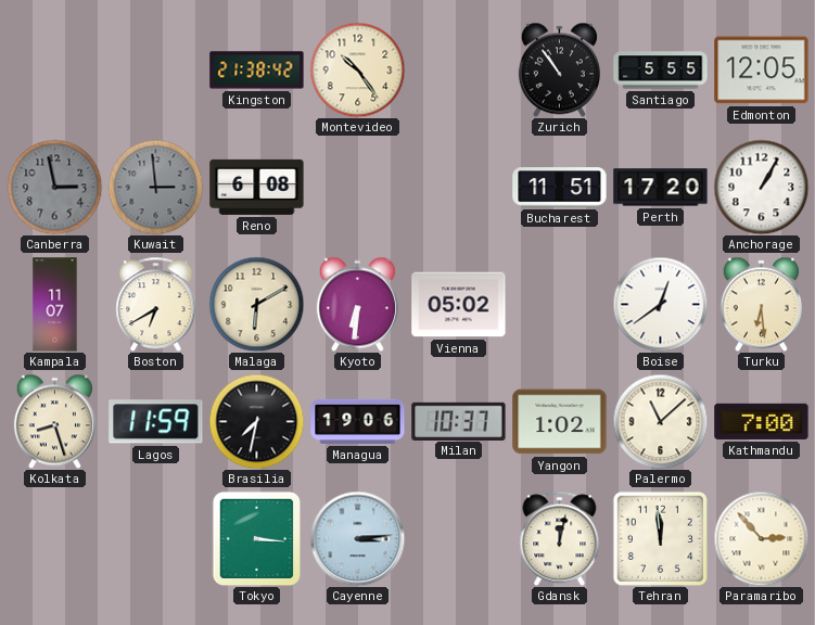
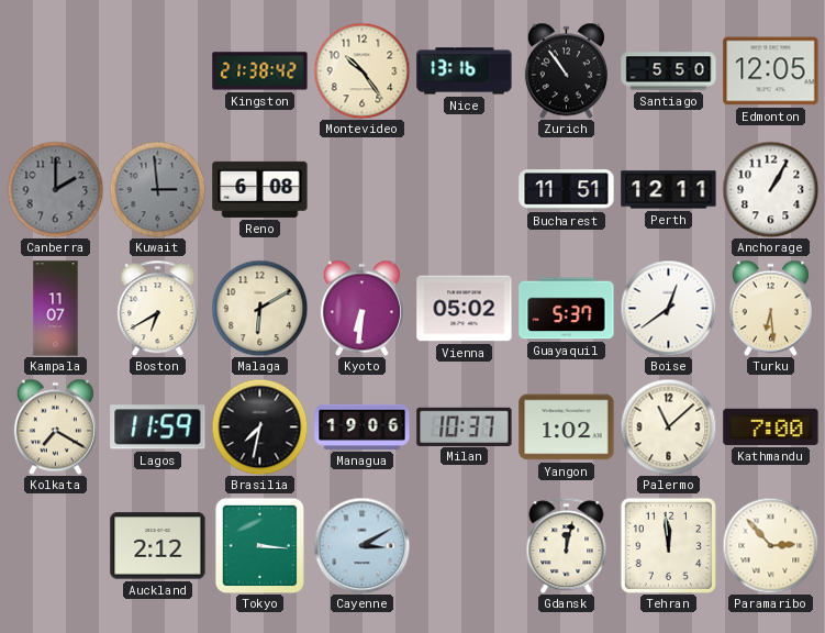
Nice: none -> 13:16
Santiago: 5:55 -> 5:50
Canberra: 2:58 -> 2:00
Perth: 17:20 -> 12:11
Guayaquil: none -> 5:37
Kolkata: 8:27 -> 7:20
Auckland: none -> 2:12
Cayenne: 3:14 -> 3:10
